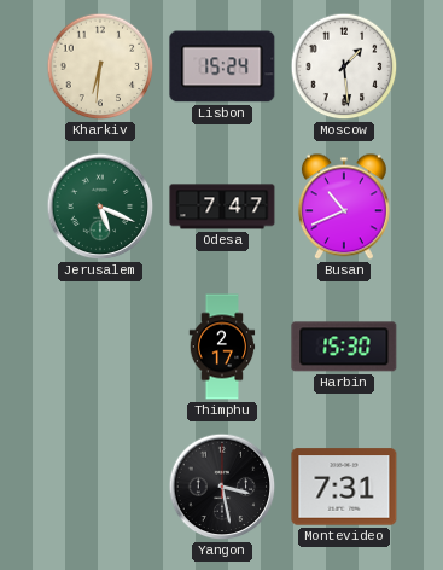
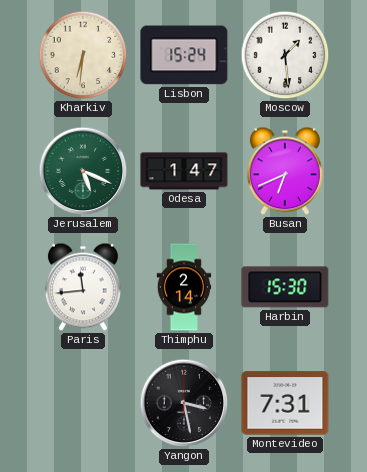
Odesa: 7:47 -> 1:47
Busan: 10:41 -> 6:41
Paris: none -> 11:44
Thimphu: 2:17 -> 2:14
